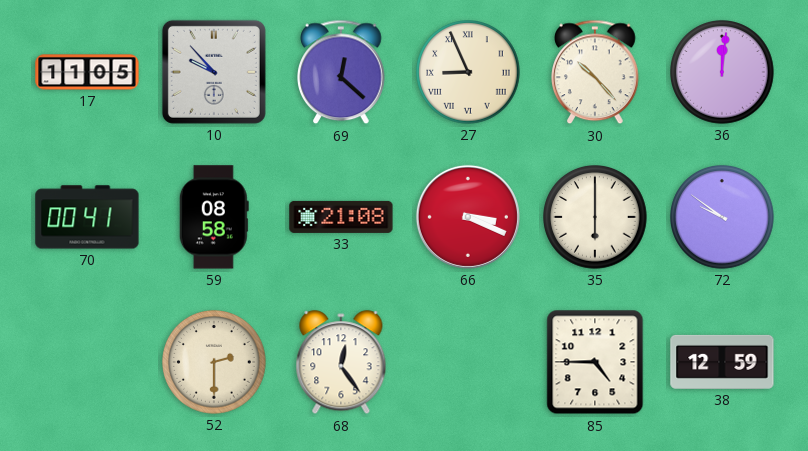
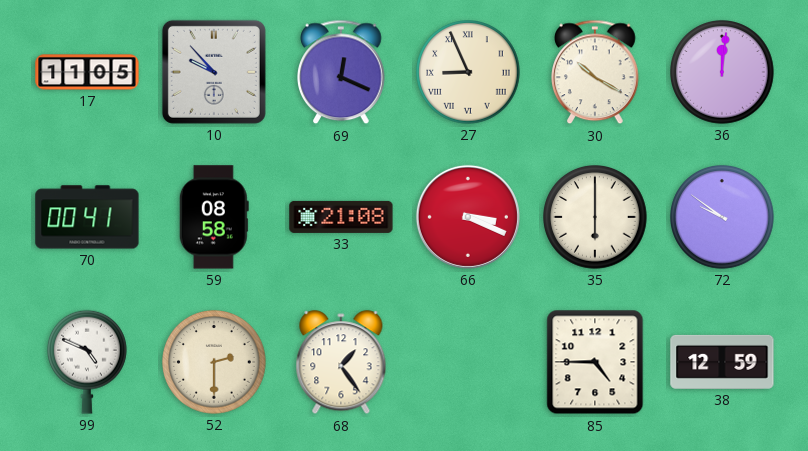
69: 12:22 -> 12:19
30: 10:23 -> 10:20
99: none -> 4:49
68: 12:24 -> 1:24
